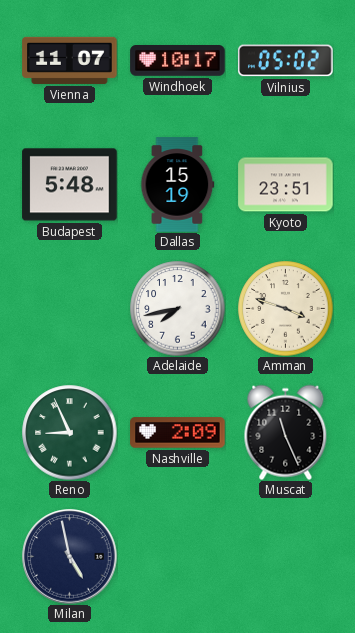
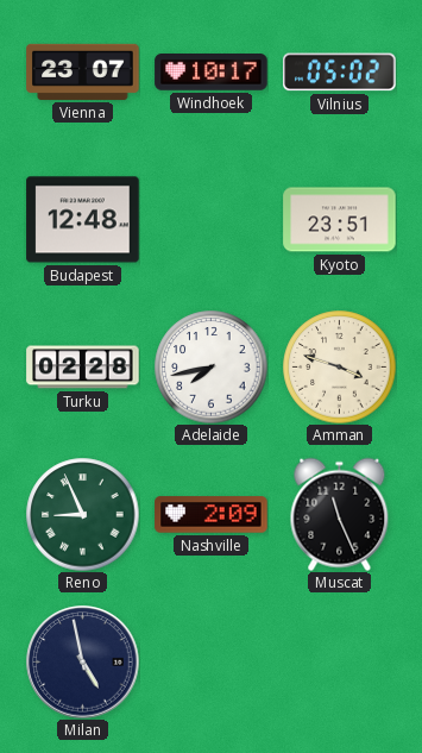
Vienna: 11:07 -> 23:07
Budapest: 5:48 -> 12:48
Dallas: 15:19 -> none
Turku: none -> 02:28
